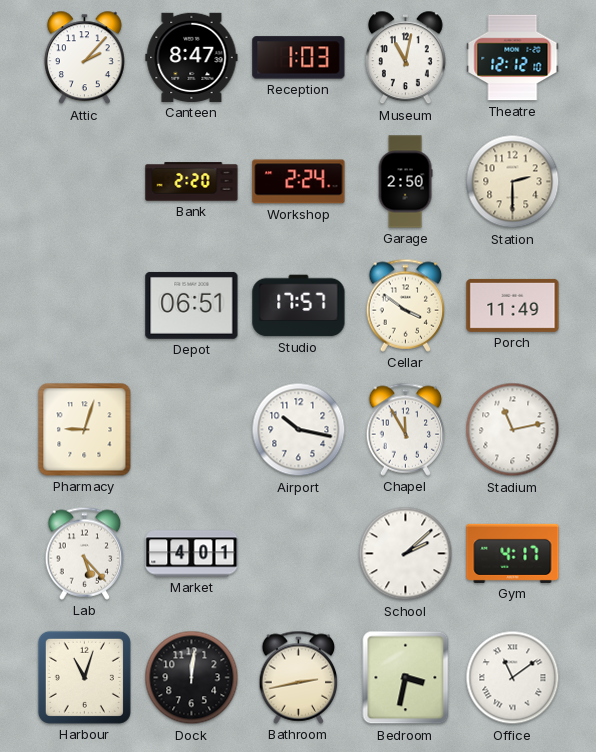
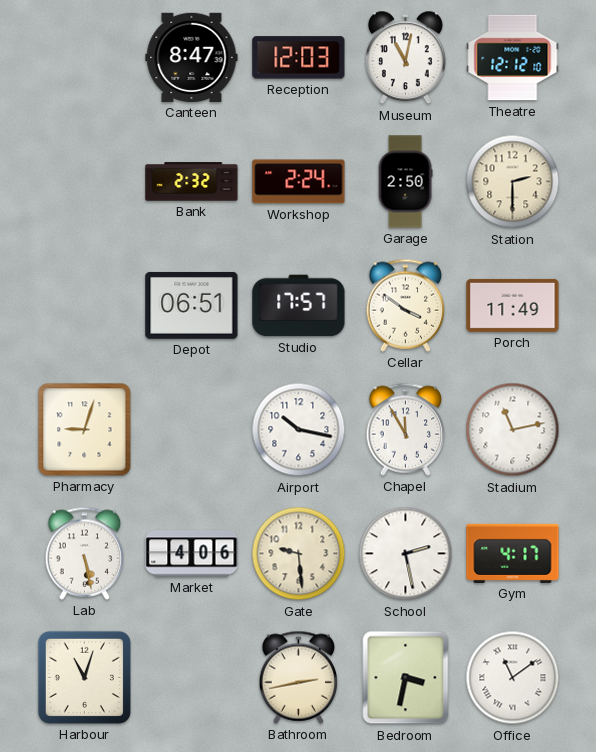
Attic: 2:07 -> none
Reception: 1:03 -> 12:03
Bank: 2:20 -> 2:32
Lab: 5:23 -> 5:28
Market: 4:01 -> 4:06
Gate: none -> 9:29
School: 2:08 -> 2:28
Dock: 12:01 -> none
